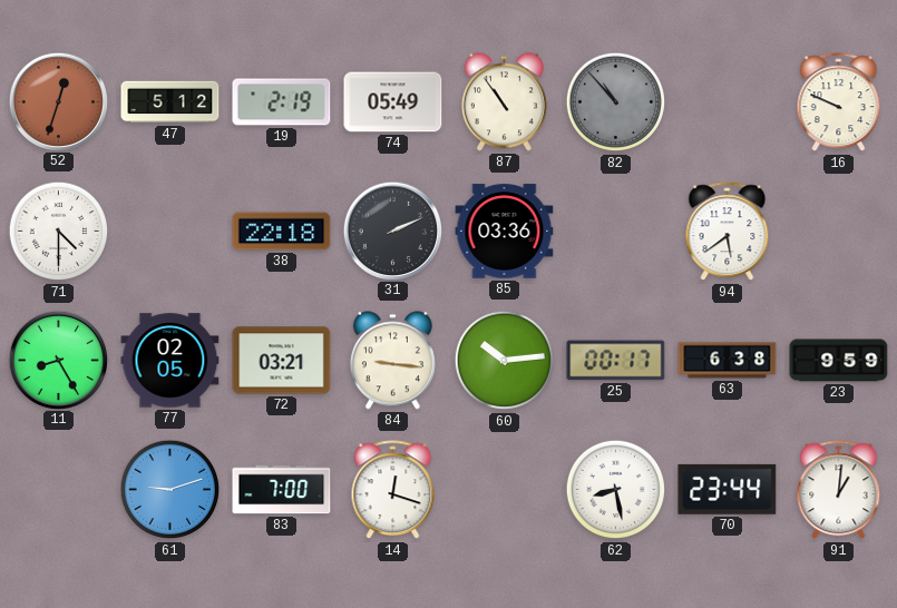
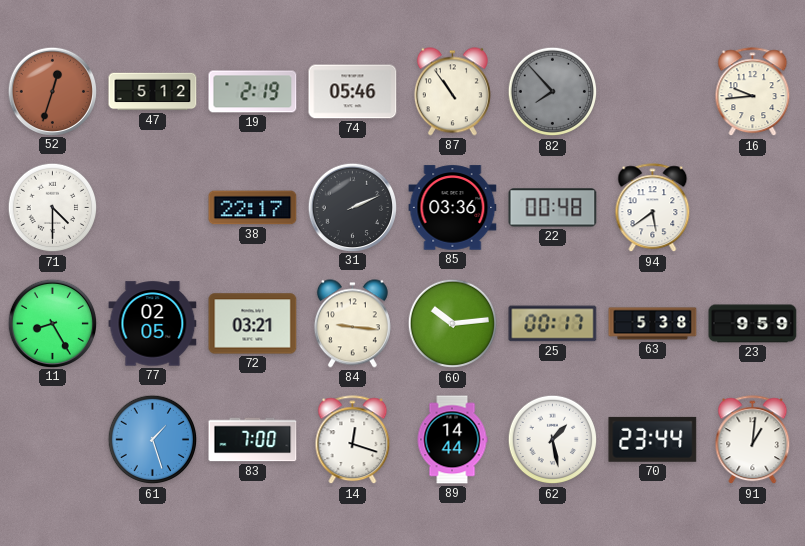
74: 05:49 -> 05:46
82: 10:53 -> 7:53
16: 9:49 -> 9:44
38: 22:18 -> 22:17
22: none -> 00:48
63: 6:38 -> 5:38
61: 9:12 -> 1:27
89: none -> 14:44
62: 8:28 -> 1:28
